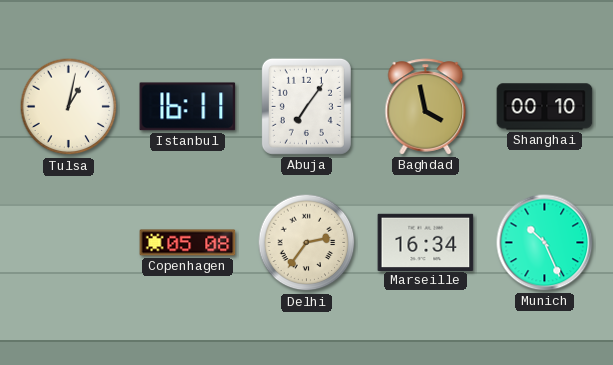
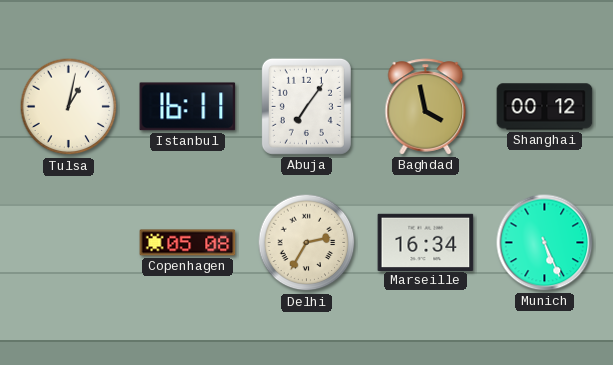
Shanghai: 00:10 -> 00:12
Delhi: 2:36 -> 2:35
Munich: 10:26 -> 5:26
